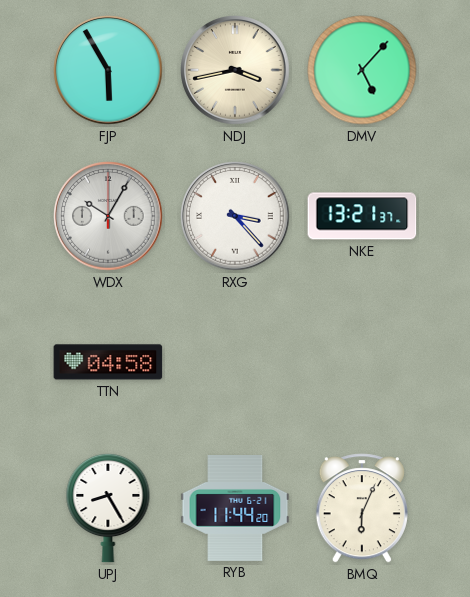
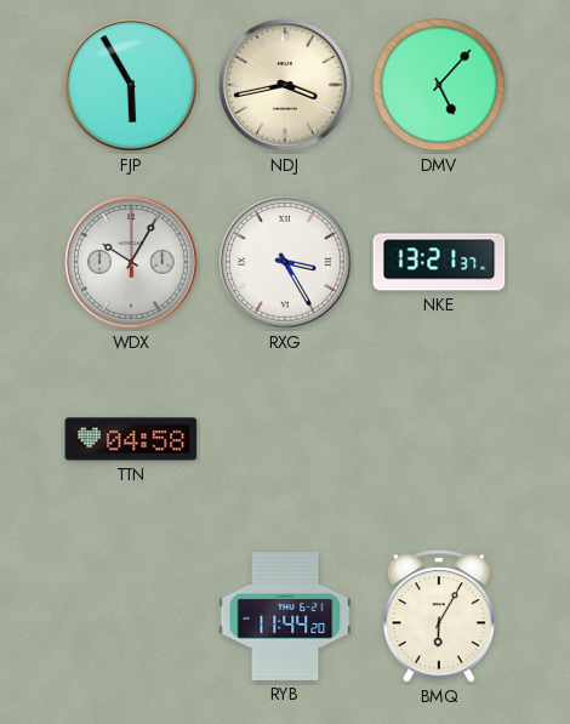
RXG: 3:23 -> 3:25
UPJ: 8:25 -> none
BMQ: 6:04 -> 6:05
